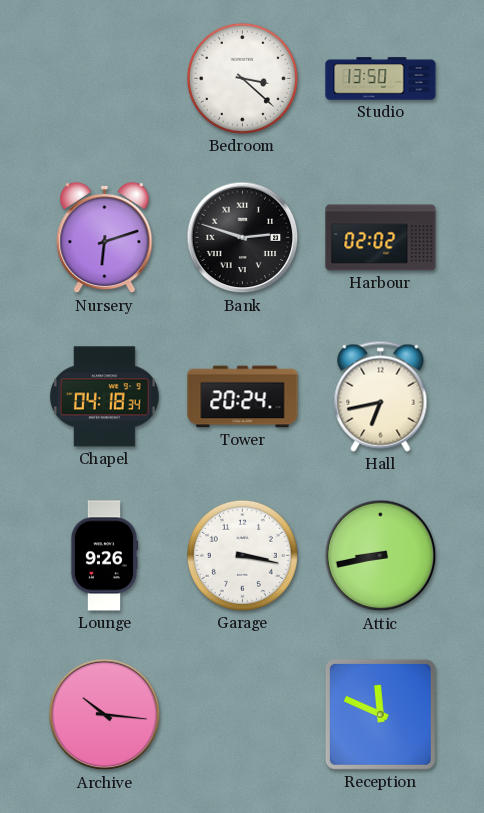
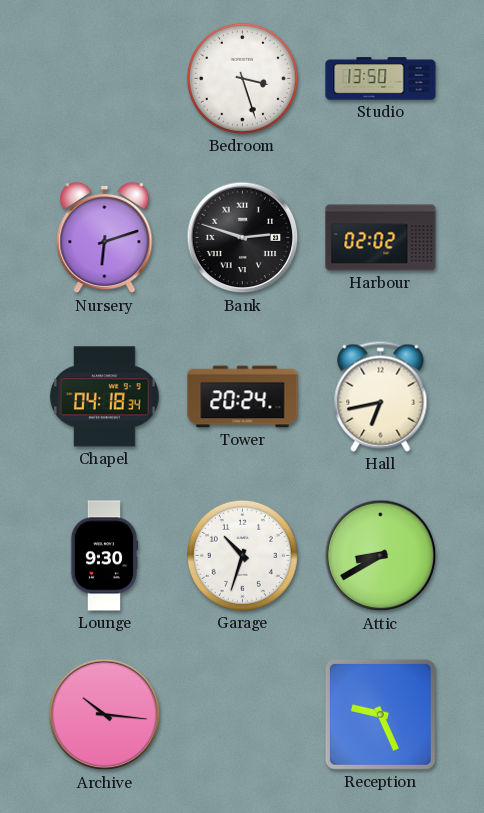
Bedroom: 3:22 -> 3:27
Lounge: 9:26 -> 9:30
Garage: 3:17 -> 10:33
Attic: 8:43 -> 8:40
Reception: 11:49 -> 9:26
